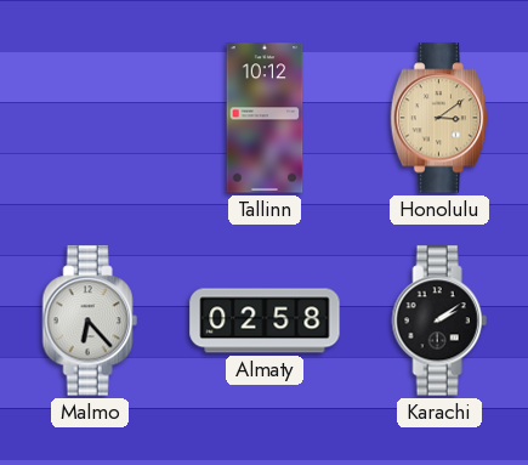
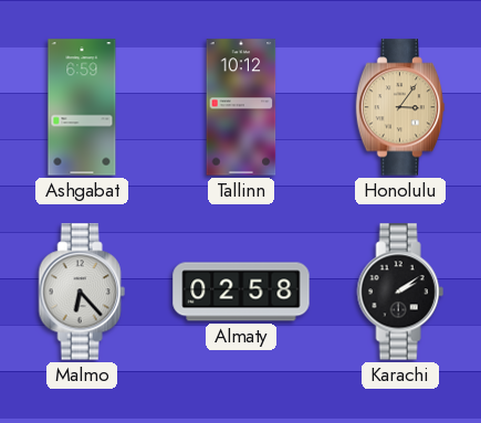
Ashgabat: none -> 6:59
Honolulu: 3:09 -> 3:06
